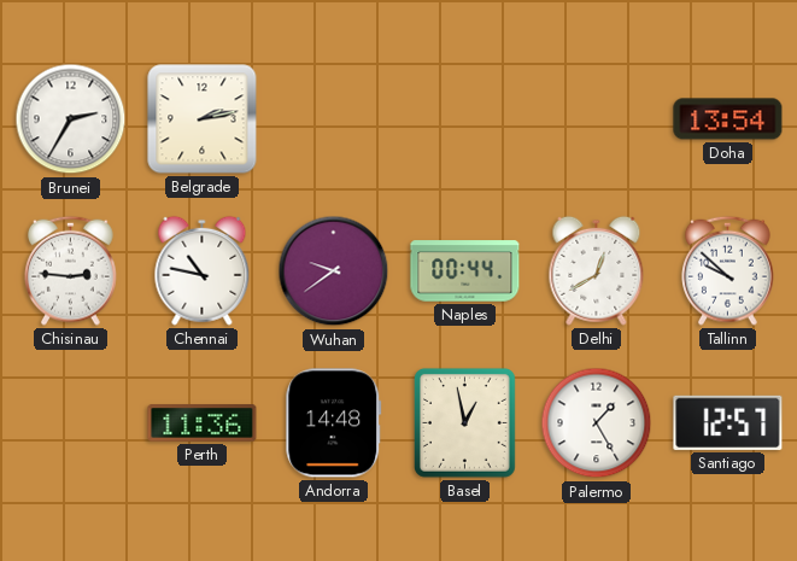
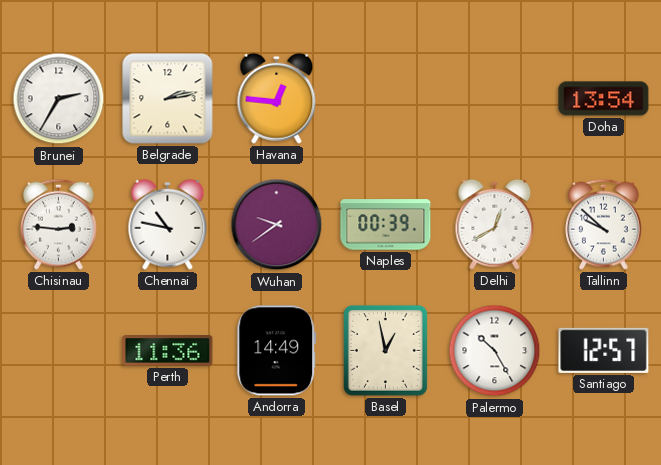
Havana: none -> 12:46
Naples: 00:44 -> 00:39
Andorra: 14:48 -> 14:49
Palermo: 1:25 -> 10:25
